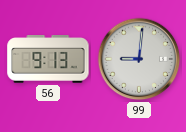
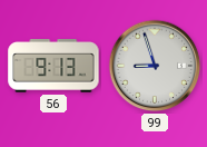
99: 9:01 -> 8:57
